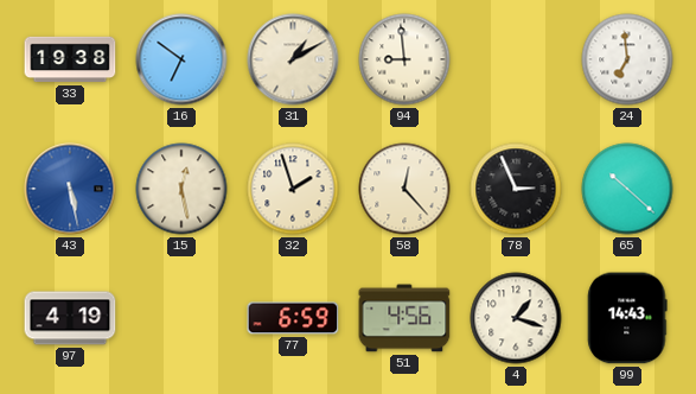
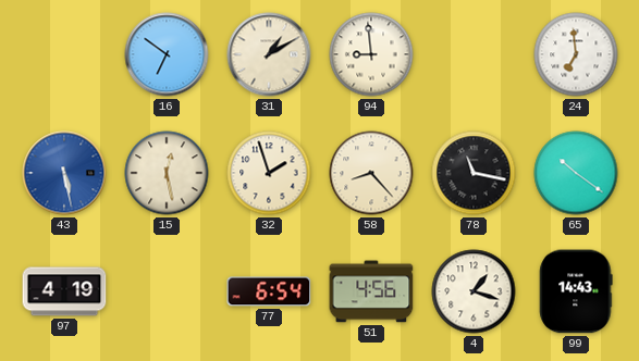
33: 19:38 -> none
58: 12:23 -> 8:23
78: 2:56 -> 11:17
65: 10:22 -> 10:21
77: 6:59 -> 6:54
